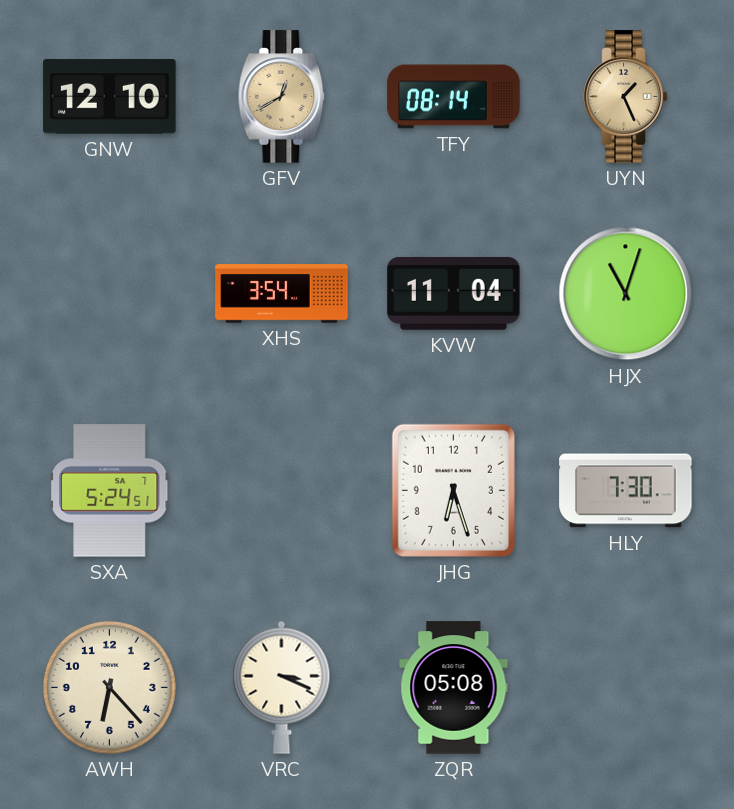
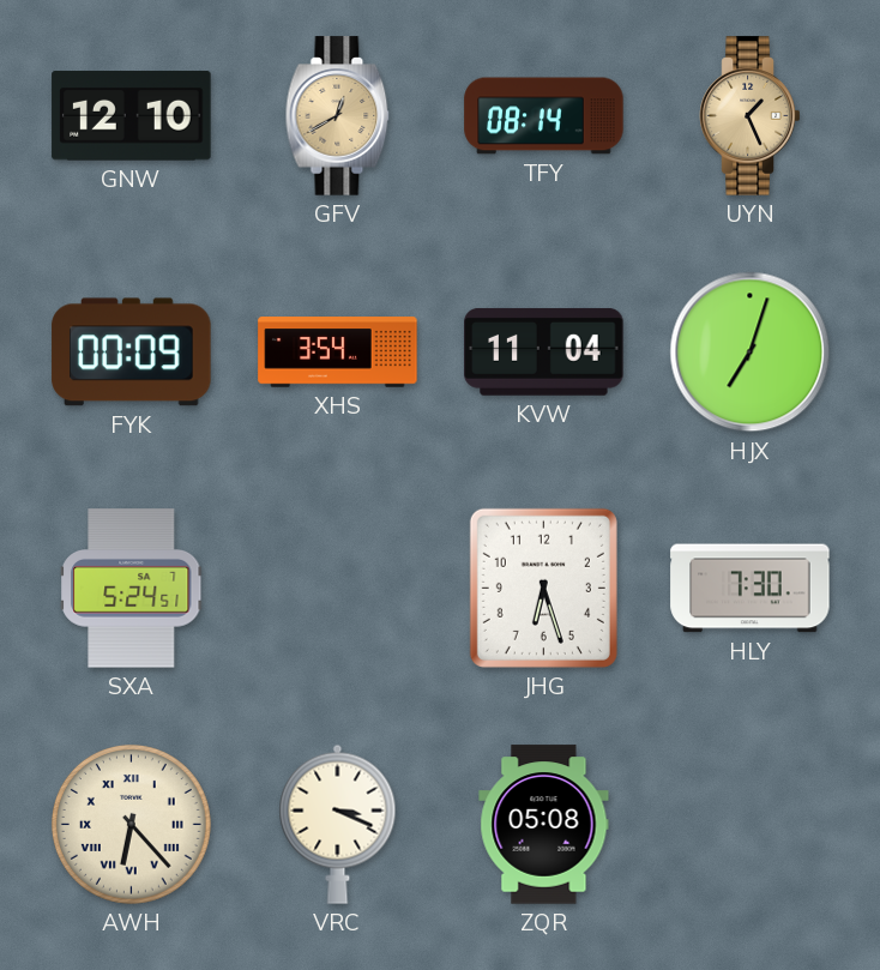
FYK: none -> 00:09
HJX: 11:03 -> 7:03
AWH numerals: Arabic -> Roman
